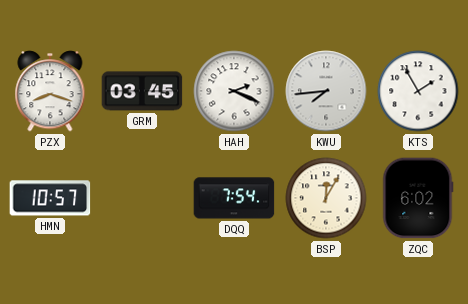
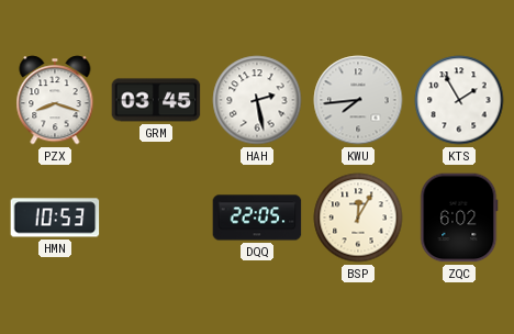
HAH: 2:19 -> 2:28
HMN: 10:57 -> 10:53
DQQ: 7:54 -> 22:05
